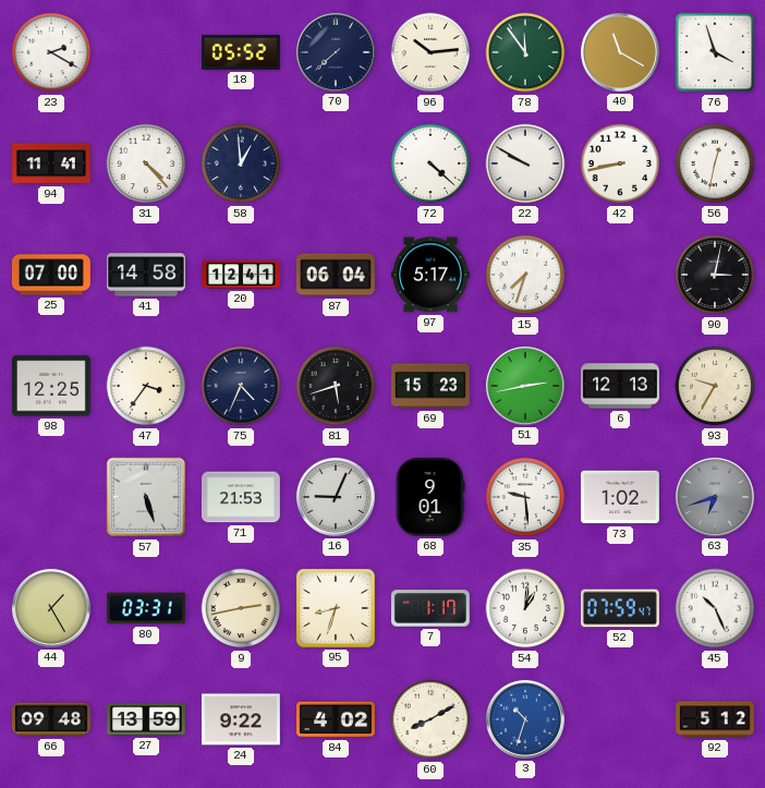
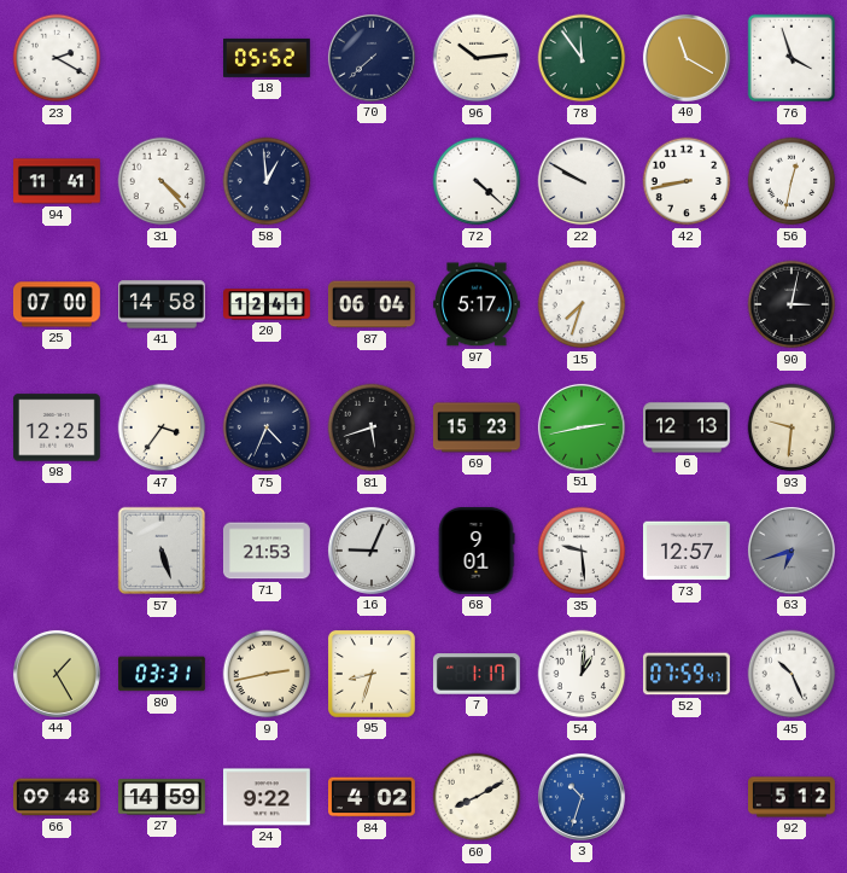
93: 9:35 -> 9:31
73: 1:02 -> 12:57
27: 13:59 -> 14:59
